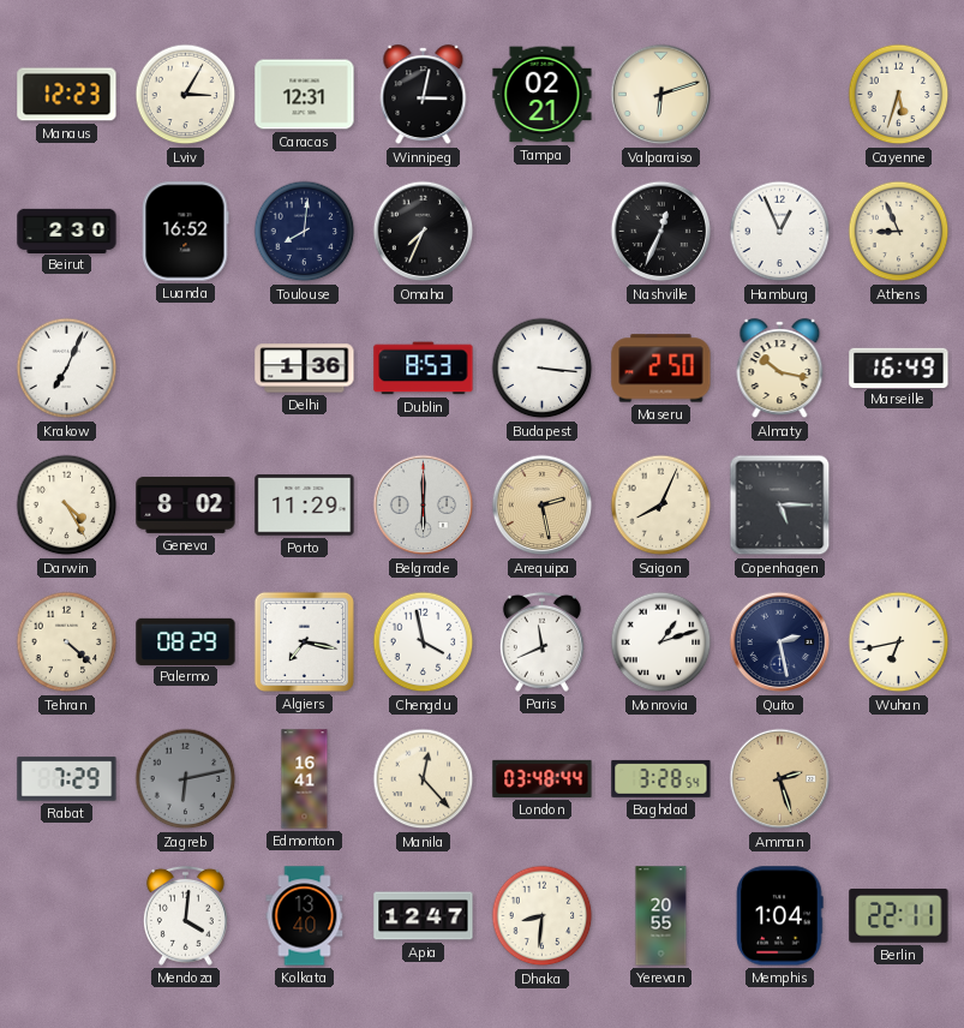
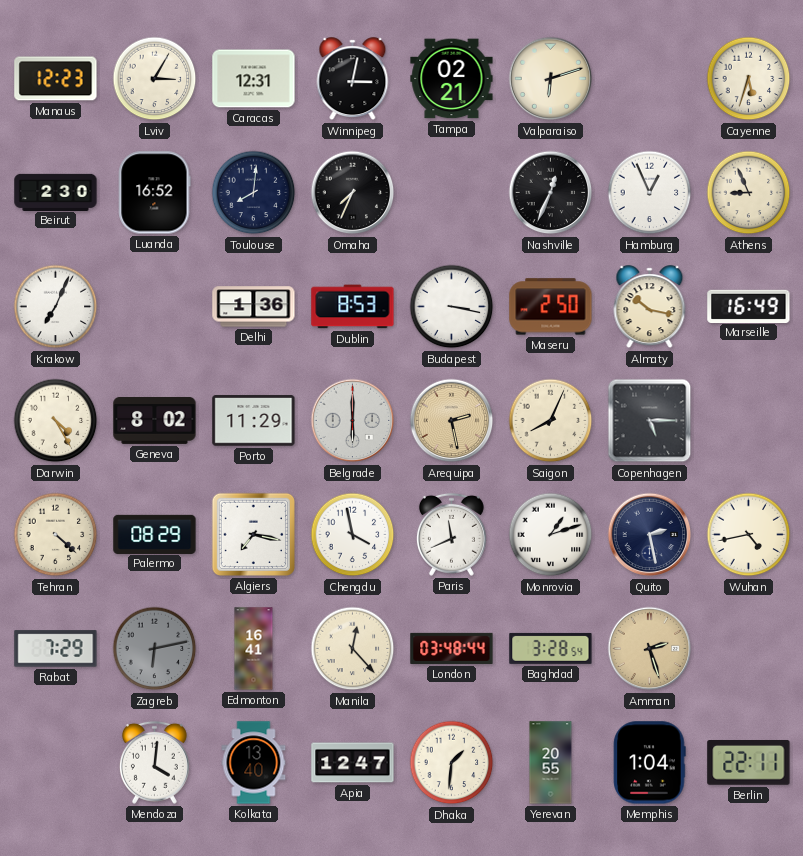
Budapest: 3:16 -> 3:17
Wuhan: 6:43 -> 4:43
Dhaka: 8:31 -> 1:31
